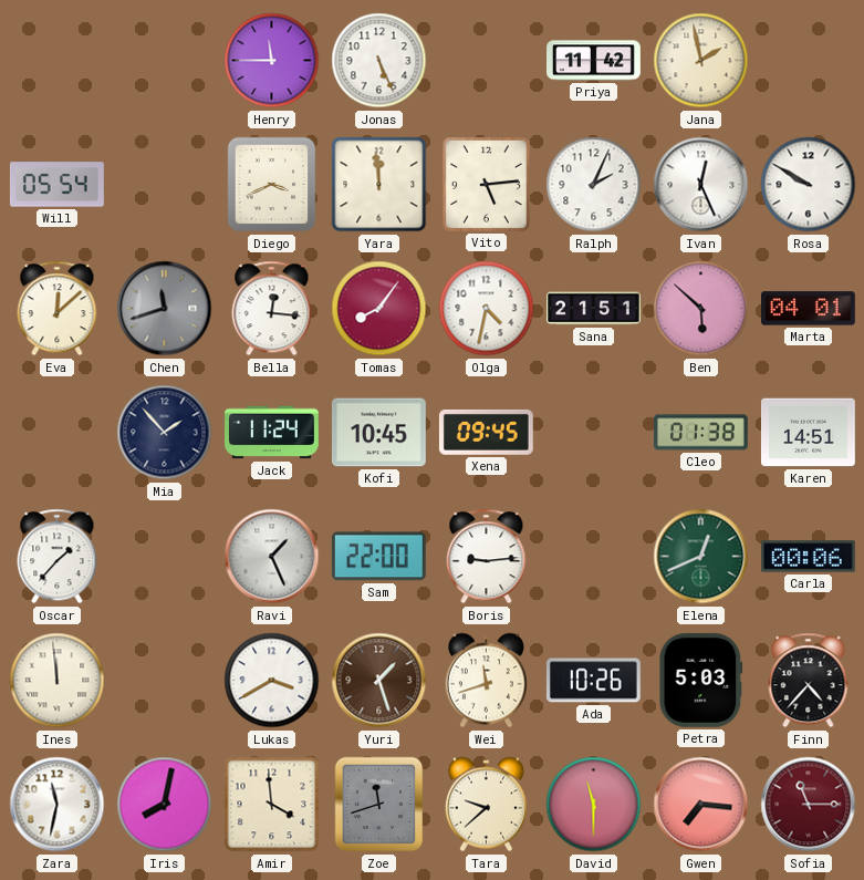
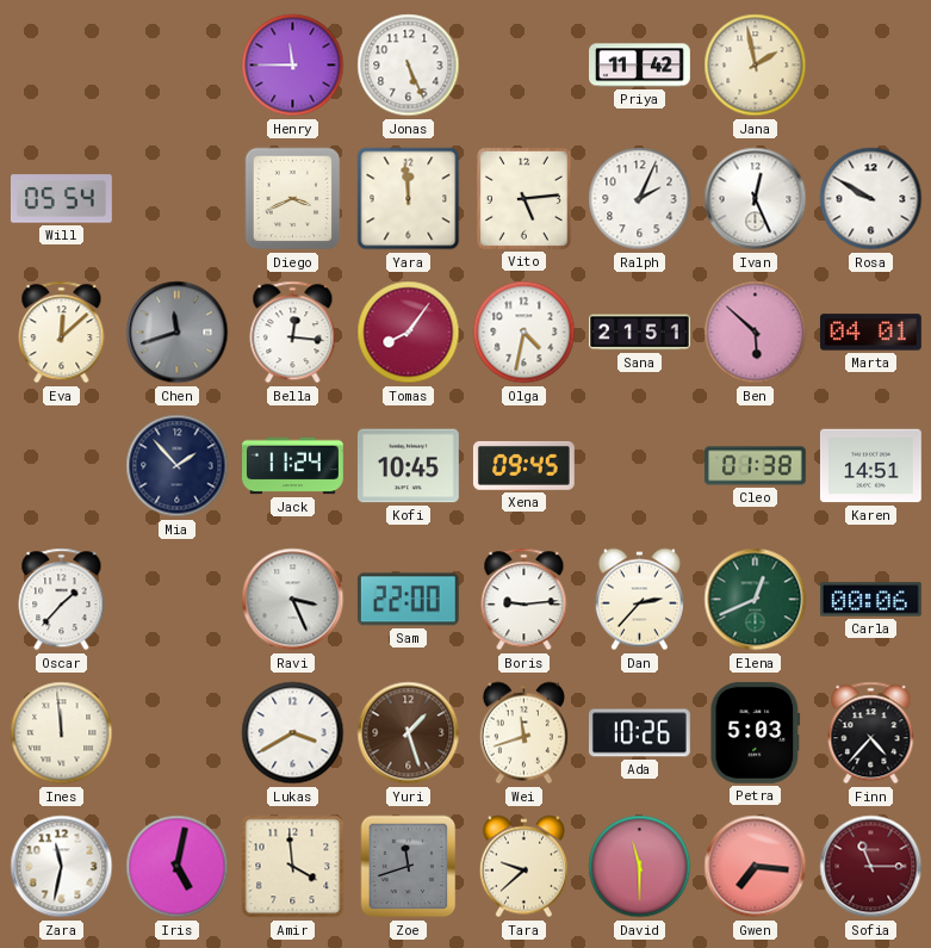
Ravi: 1:26 -> 3:26
Dan: none -> 2:37
Iris: 8:02 -> 5:02
